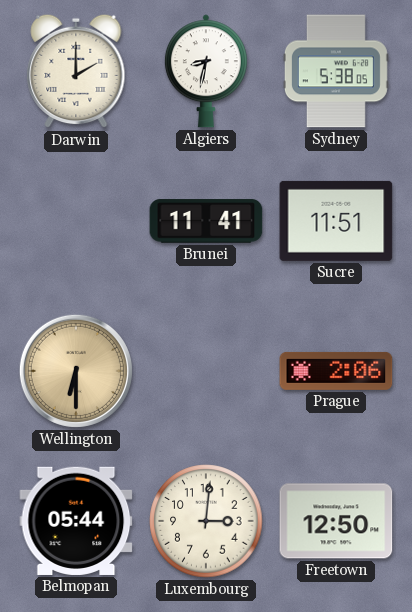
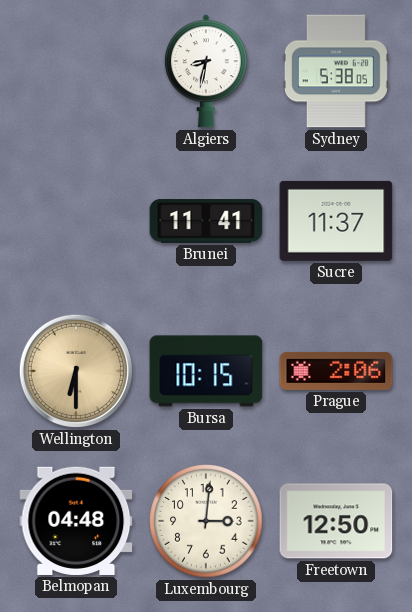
Darwin: 2:00 -> none
Sucre: 11:51 -> 11:37
Bursa: none -> 10:15
Belmopan: 05:44 -> 04:48
